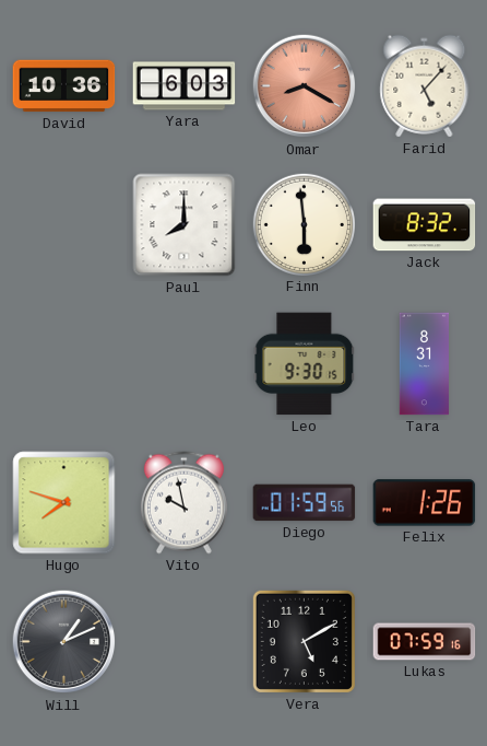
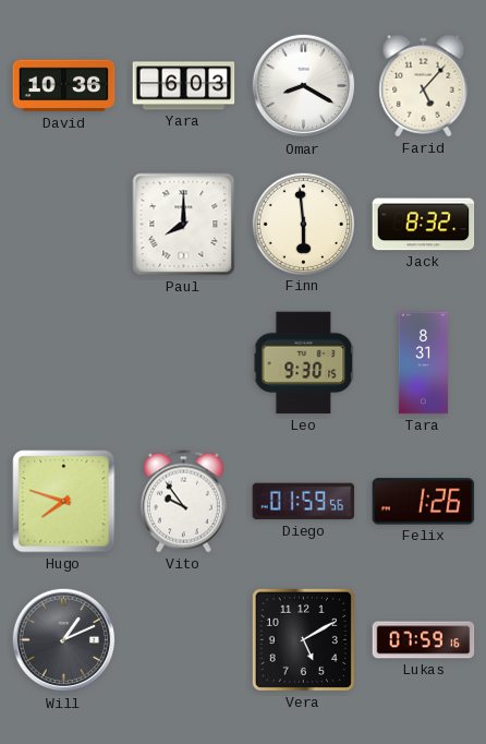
Omar dial: salmon -> white
Vito: 9:58 -> 9:54
